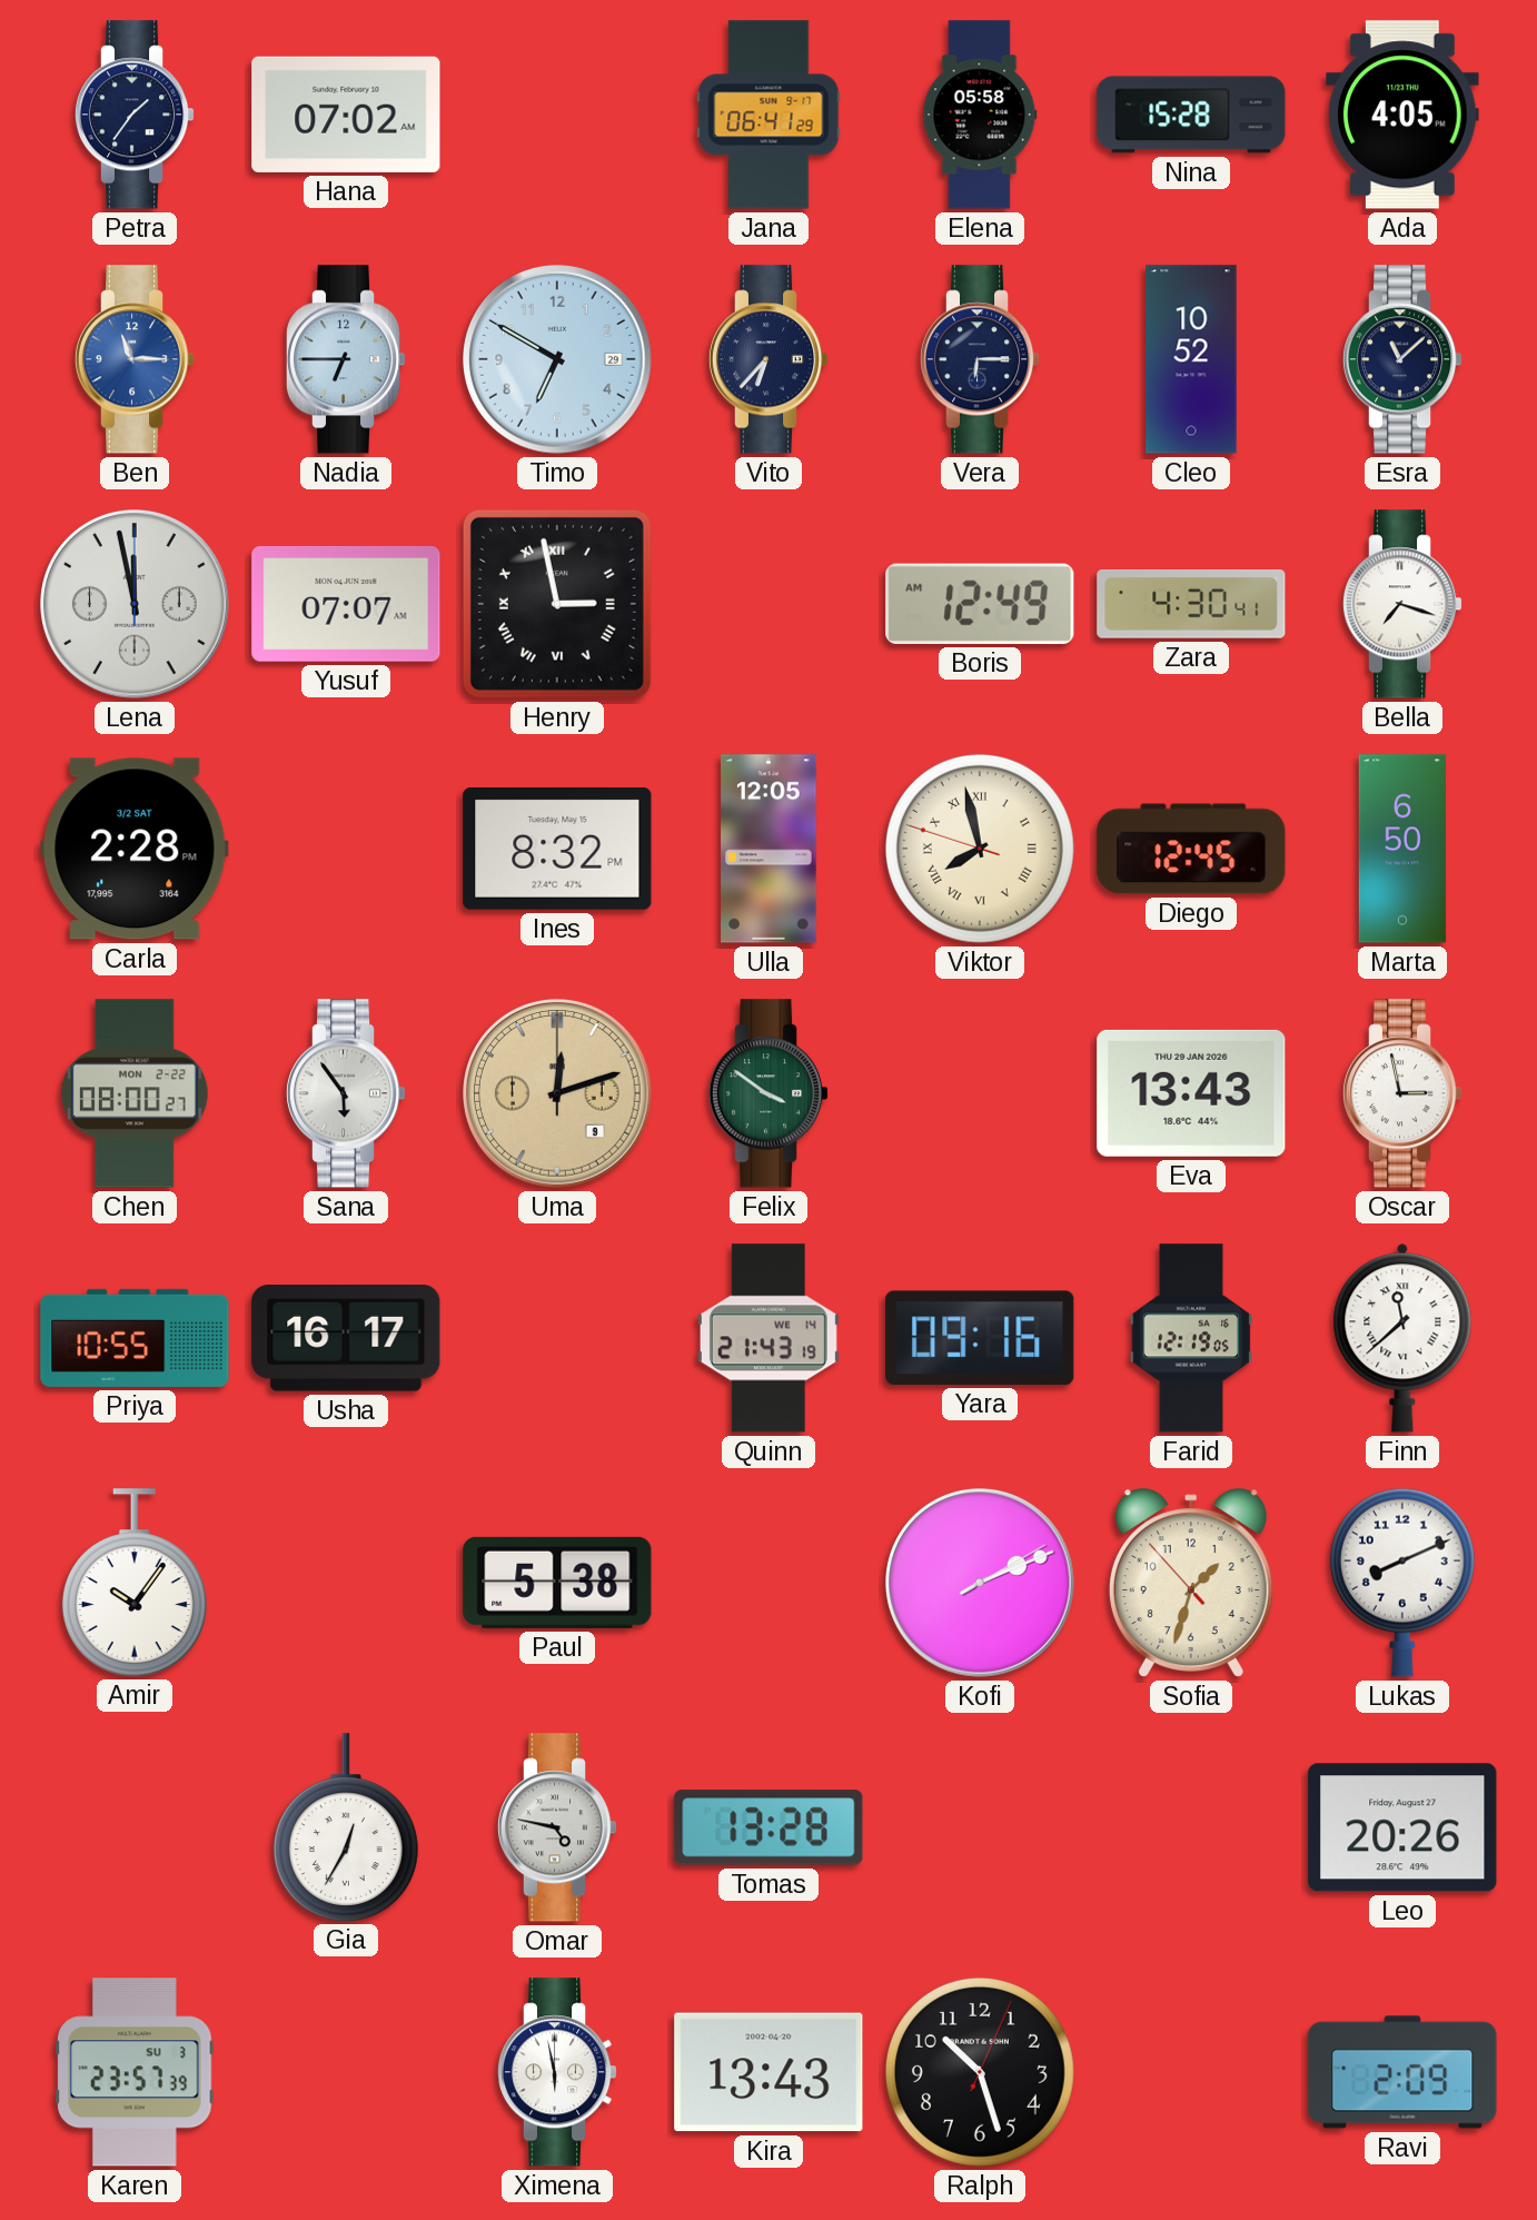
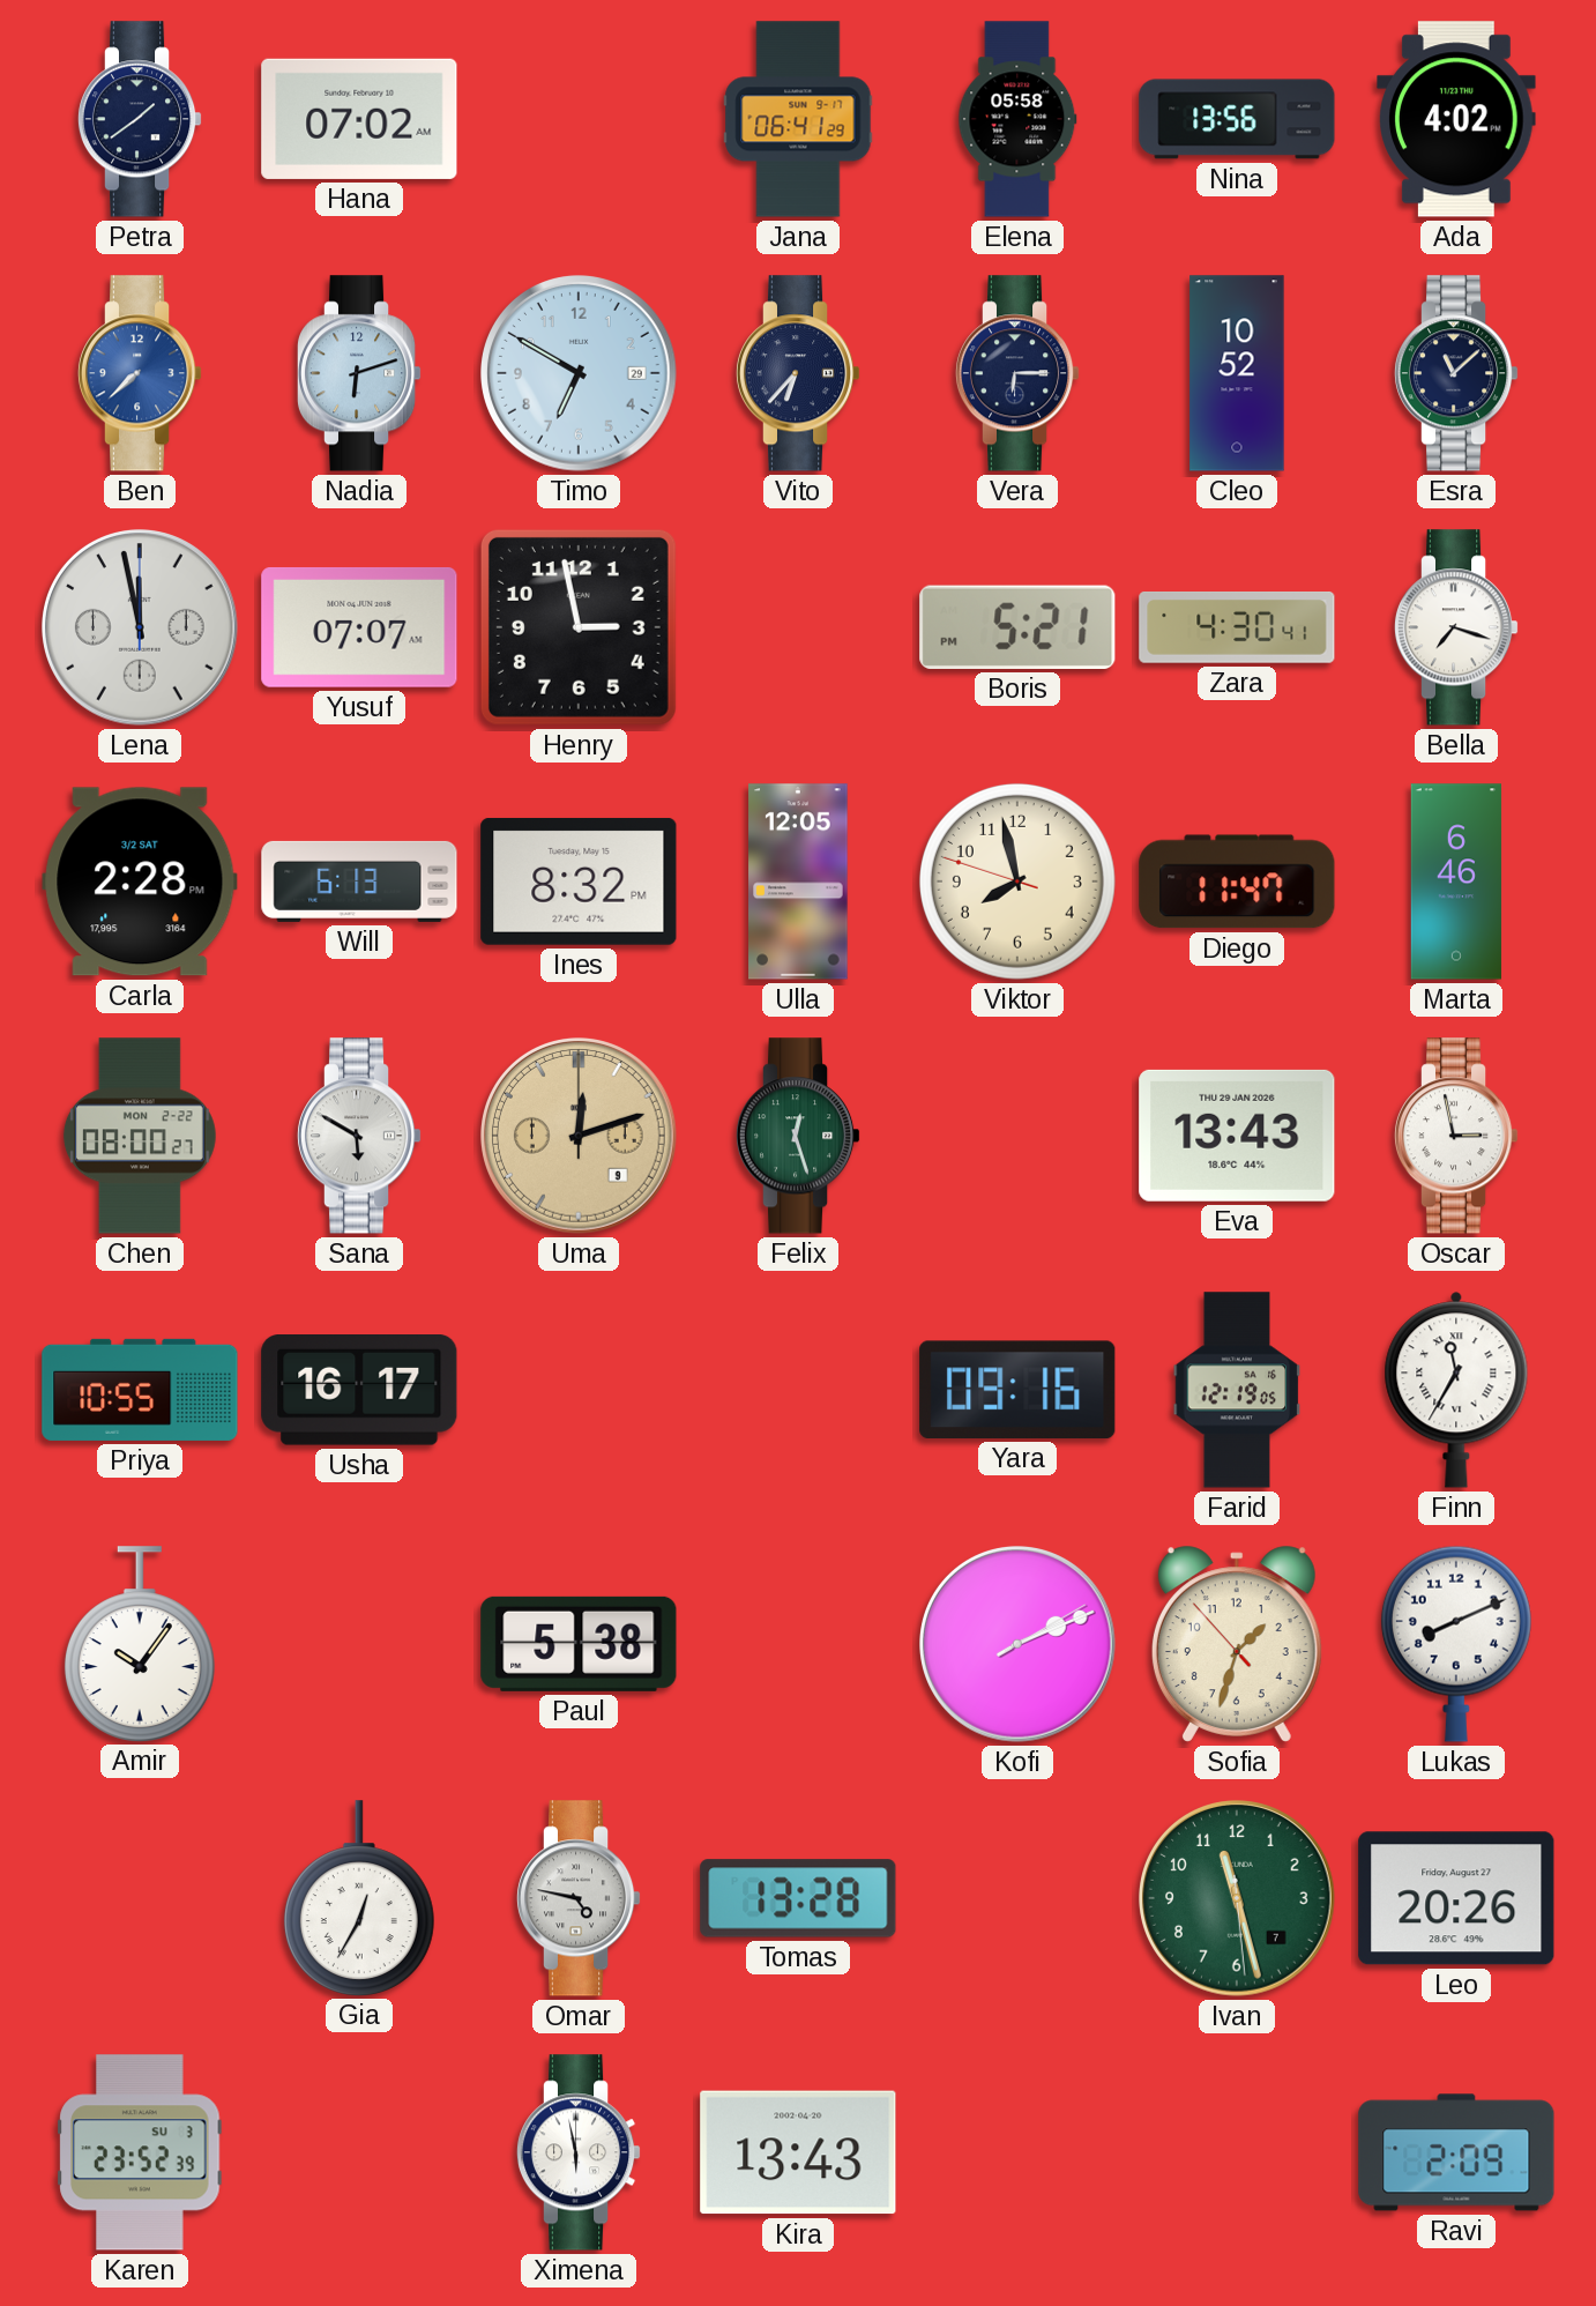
Petra: 1:36 -> 1:39
Nina: 15:28 -> 13:56
Ada: 4:05 -> 4:02
Ben: 11:15 -> 7:38
Nadia: 6:45 -> 6:12
Henry numerals: Roman -> Arabic
Boris: 12:49 -> 5:21
Will: none -> 6:13
Viktor numerals: Roman -> Arabic
Diego: 12:45 -> 11:47
Marta: 6:50 -> 6:46
Sana: 5:54 -> 5:50
Felix: 3:51 -> 12:27
Quinn: 21:43 -> none
Finn: 11:38 -> 11:35
Ivan: none -> 11:27
Karen: 23:57 -> 23:52
Ralph: 10:27 -> none
